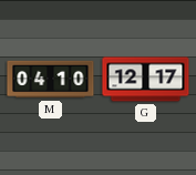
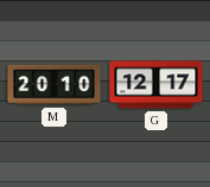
M: 04:10 -> 20:10
